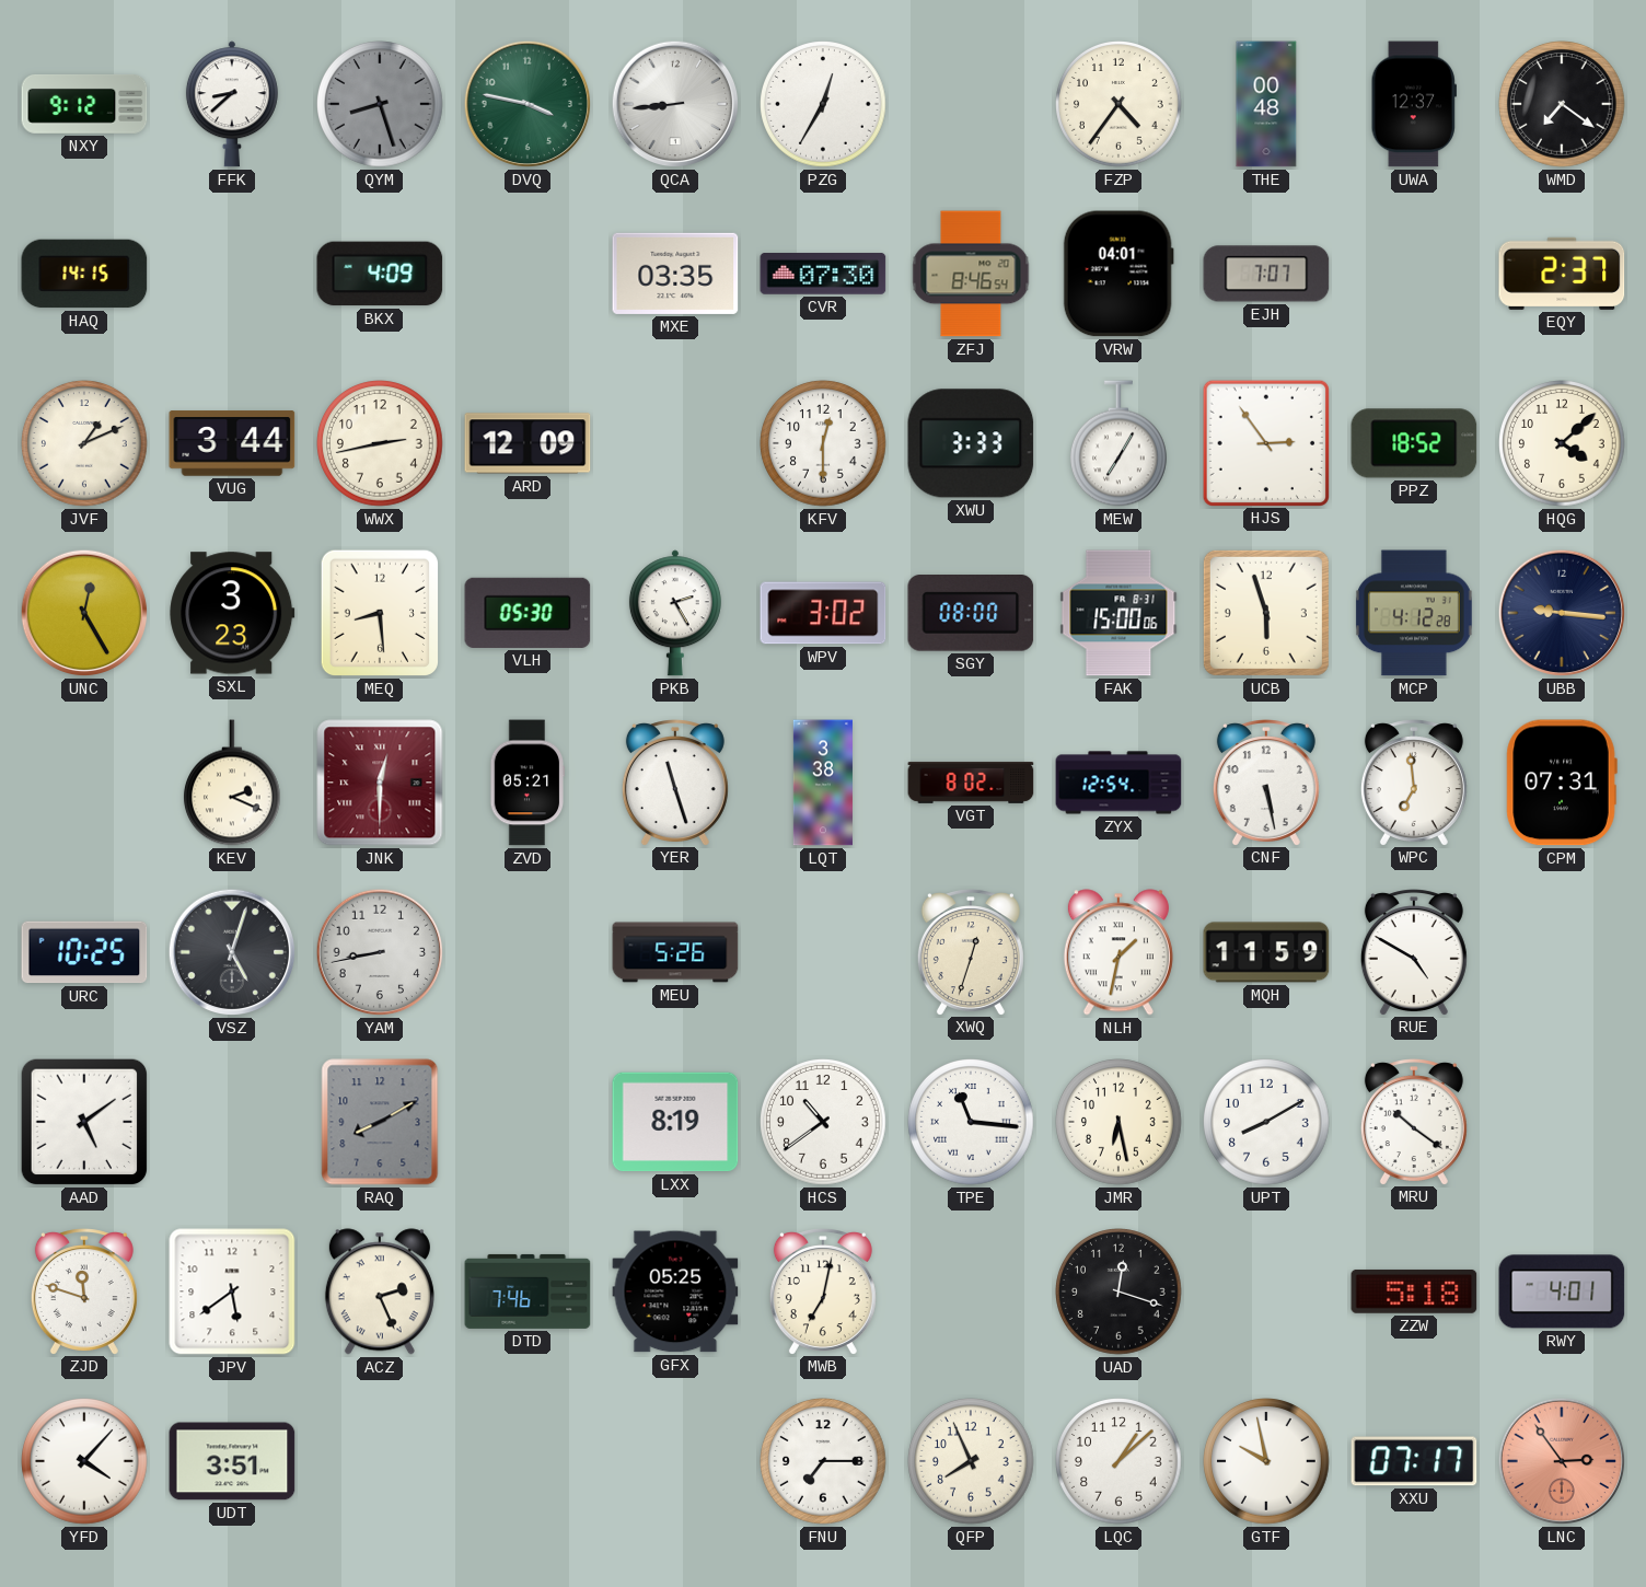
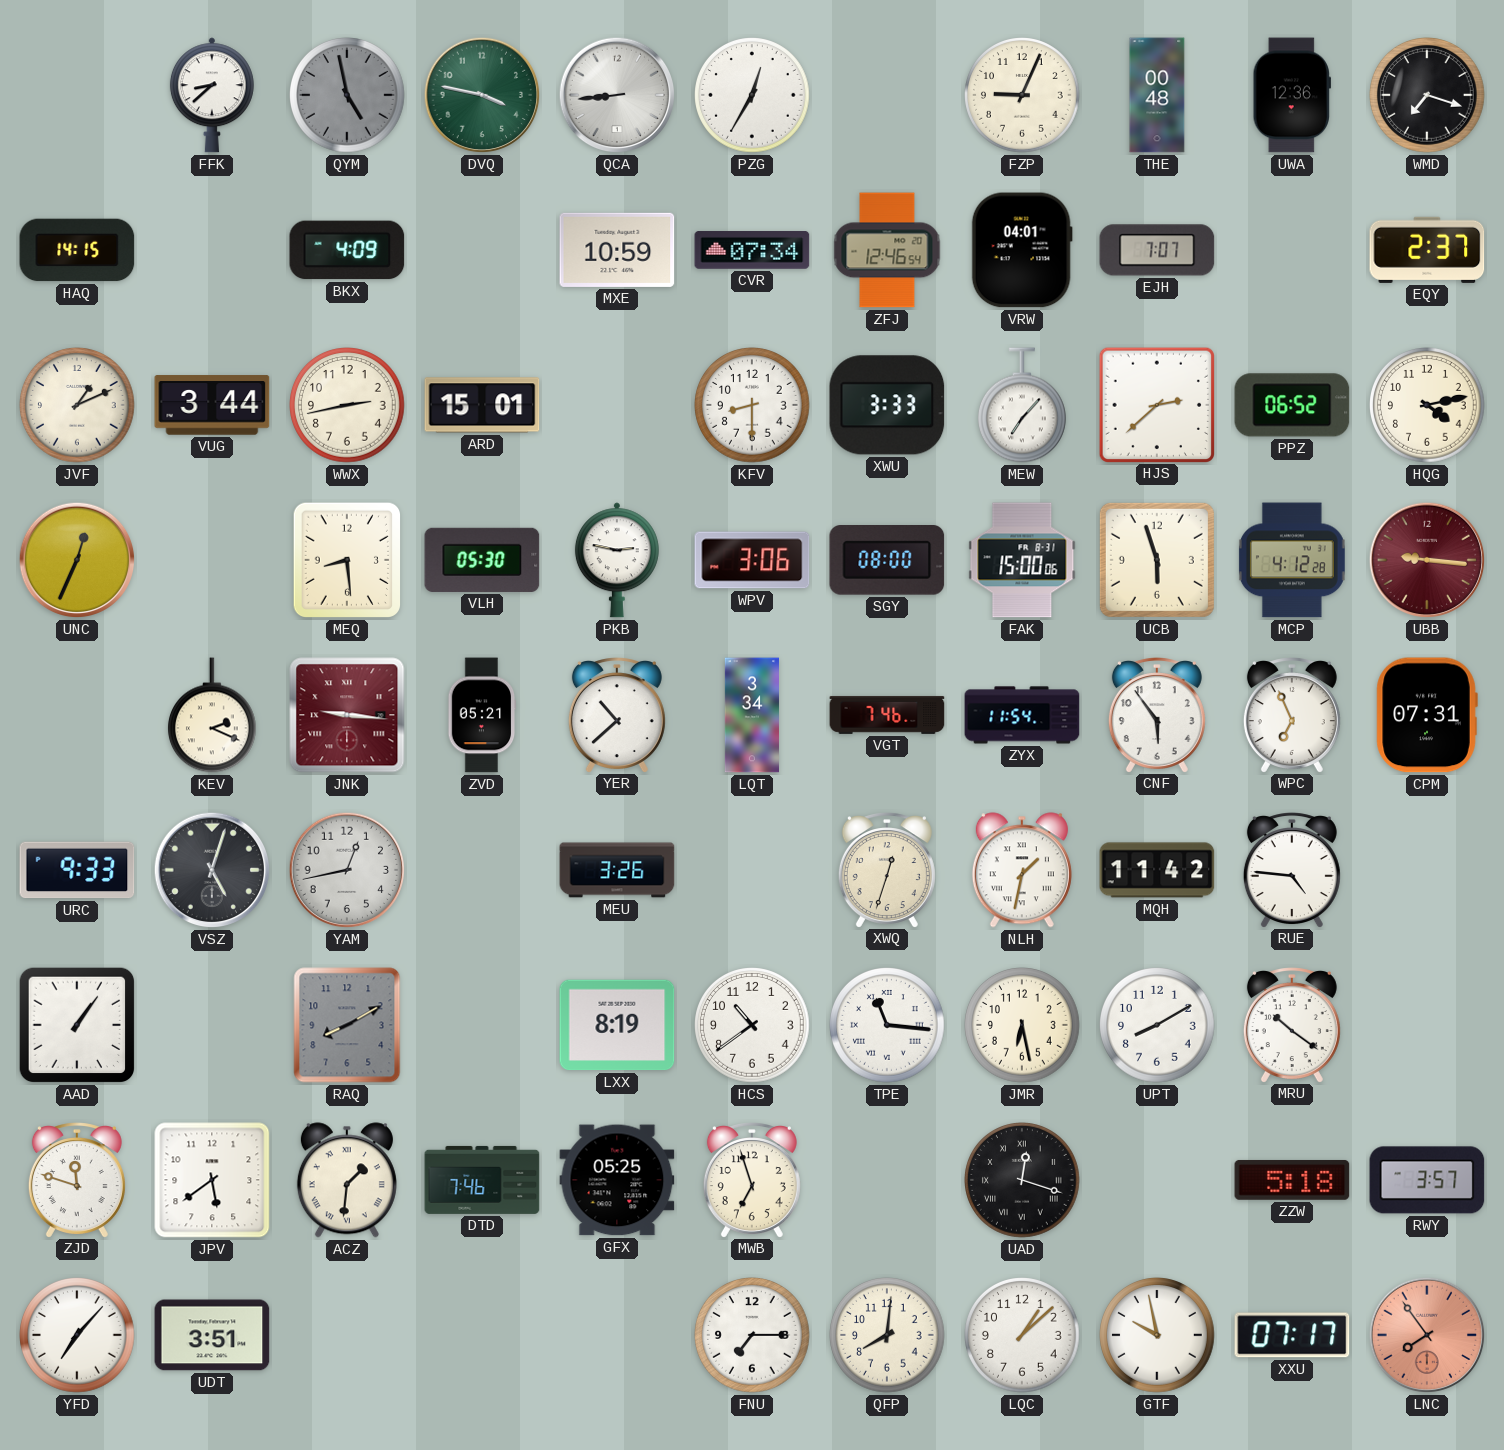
NXY: 9:12 -> none
QYM: 8:27 -> 4:58
FZP: 4:36 -> 9:04
UWA: 12:37 -> 12:36
WMD: 7:21 -> 7:18
MXE: 03:35 -> 10:59
CVR: 07:30 -> 07:34
ZFJ: 8:46 -> 12:46
ARD: 12:09 -> 15:01
KFV: 12:30 -> 8:30
MEW: 7:05 -> 7:07
HJS: 2:54 -> 2:38
PPZ: 18:52 -> 06:52
HQG: 4:08 -> 4:13
UNC: 12:25 -> 12:34
SXL: 3:23 -> none
PKB: 2:25 -> 2:47
WPV: 3:02 -> 3:06
UBB dial: navy -> burgundy
JNK: 12:30 -> 9:16
YER: 11:27 -> 10:38
LQT: 3:38 -> 3:34
VGT: 8:02 -> 7:46
ZYX: 12:54 -> 11:54
CNF: 5:28 -> 5:54
WPC: 6:59 -> 6:56
URC: 10:25 -> 9:33
YAM: 8:43 -> 12:43
MEU: 5:26 -> 3:26
MQH: 11:59 -> 11:42
RUE: 4:50 -> 4:46
AAD: 5:09 -> 1:06
ACZ: 2:26 -> 1:31
MWB: 7:02 -> 6:57
UAD numerals: Arabic -> Roman
RWY: 4:01 -> 3:57
YFD: 4:07 -> 7:07
QFP: 7:56 -> 8:01
LNC: 2:54 -> 7:54
